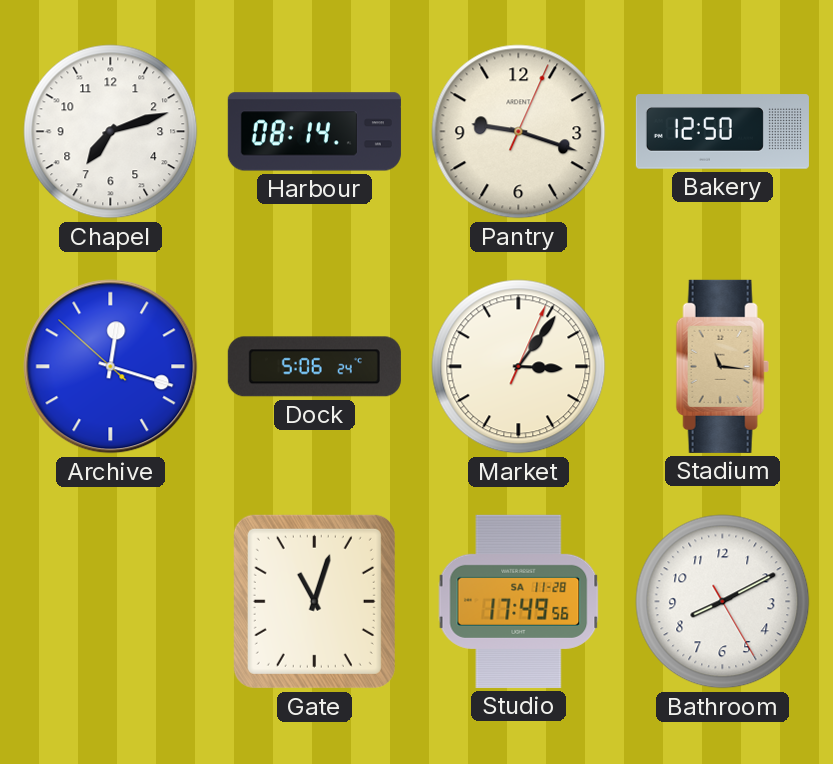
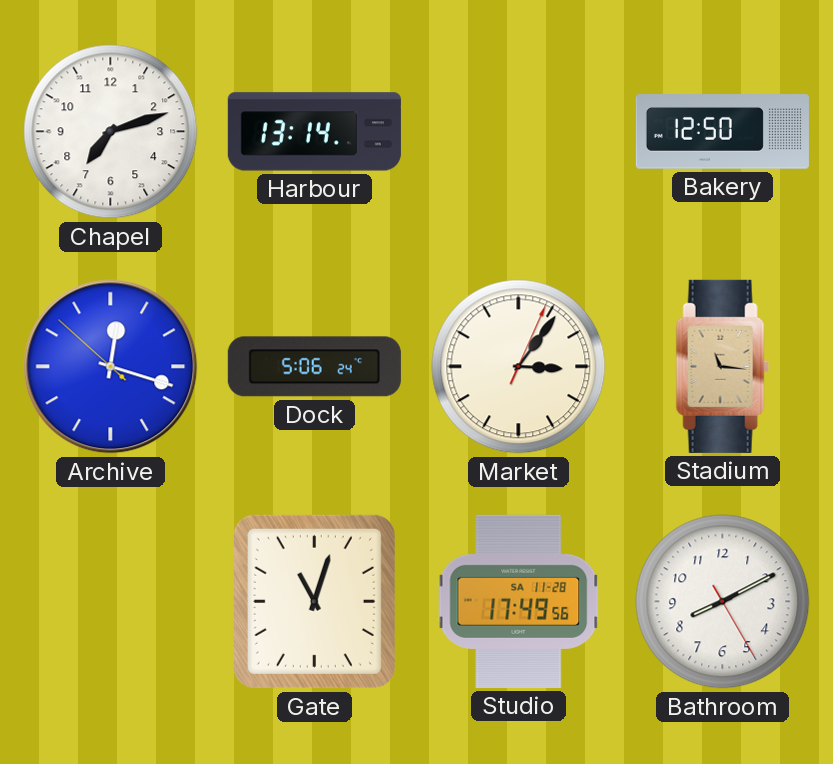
Harbour: 08:14 -> 13:14
Pantry: 9:18 -> none
